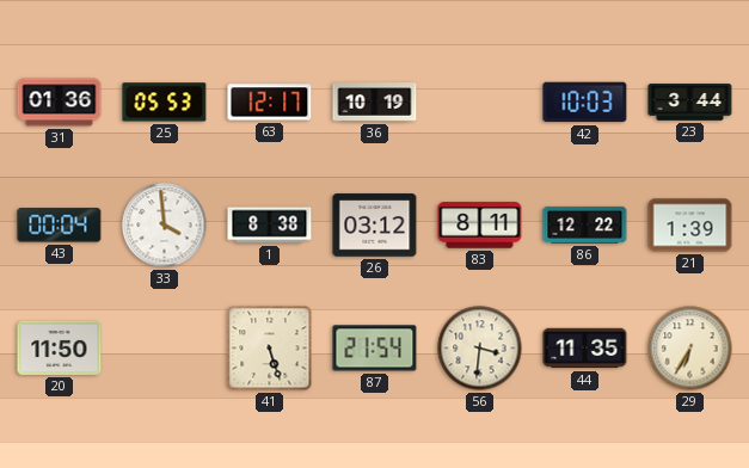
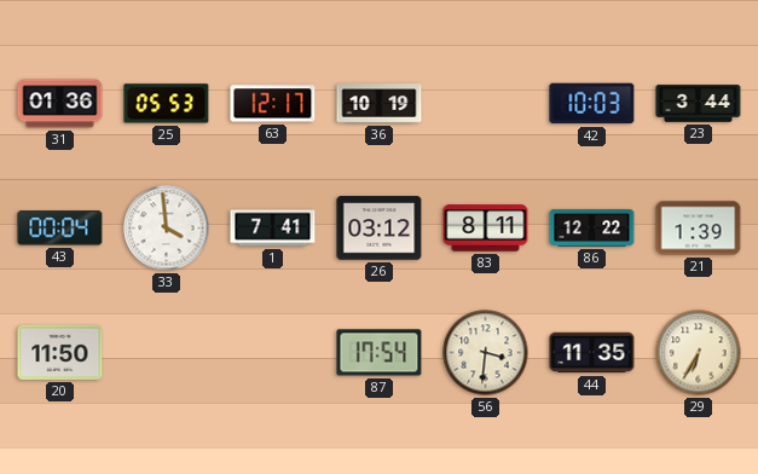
1: 8:38 -> 7:41
41: 5:27 -> none
87: 21:54 -> 17:54
